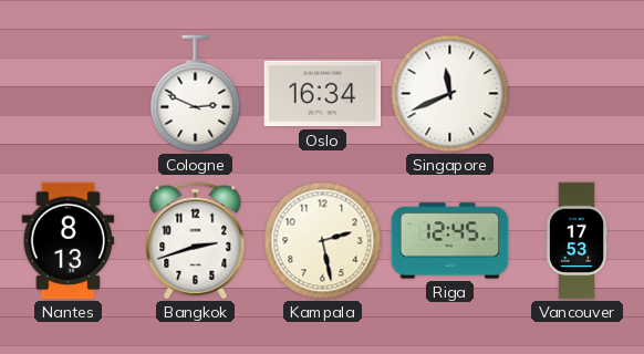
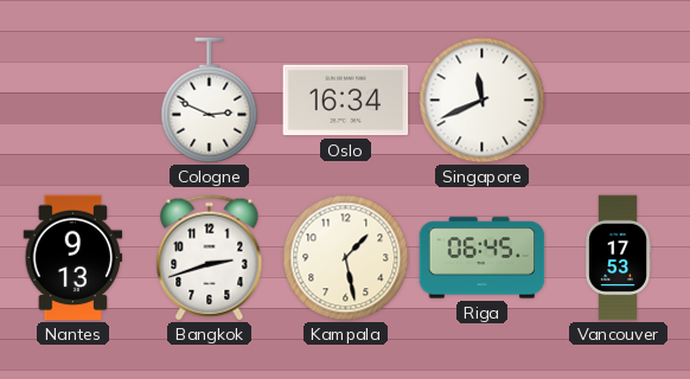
Nantes: 8:13 -> 9:13
Kampala: 2:28 -> 1:28
Riga: 12:45 -> 06:45
